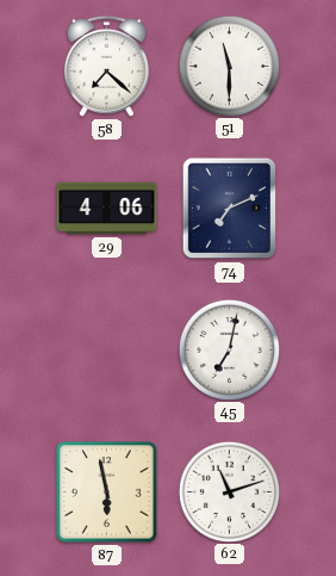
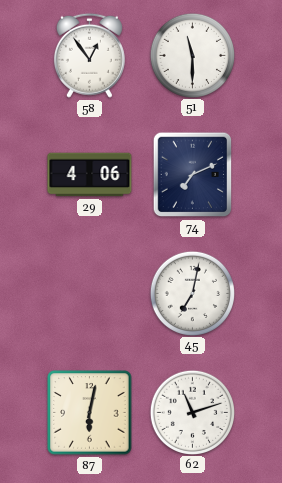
58: 7:22 -> 12:54
87: 5:58 -> 6:02
